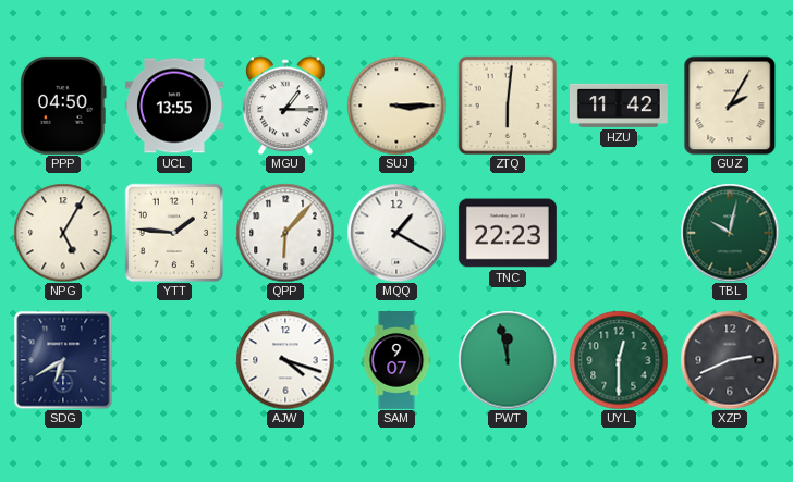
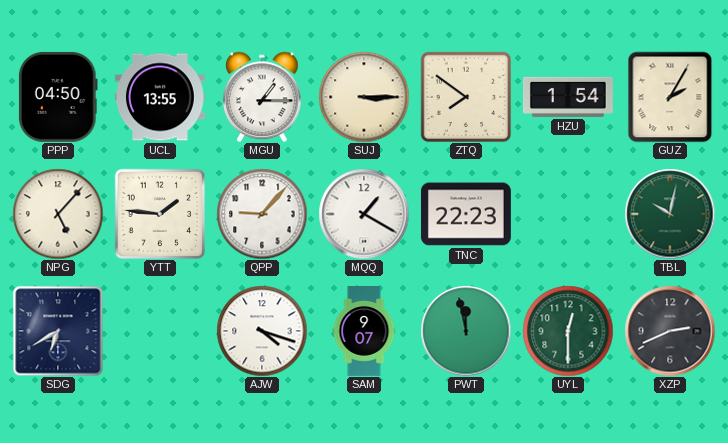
ZTQ: 6:01 -> 7:51
HZU: 11:42 -> 1:54
NPG: 5:05 -> 5:07
QPP: 6:07 -> 9:07
